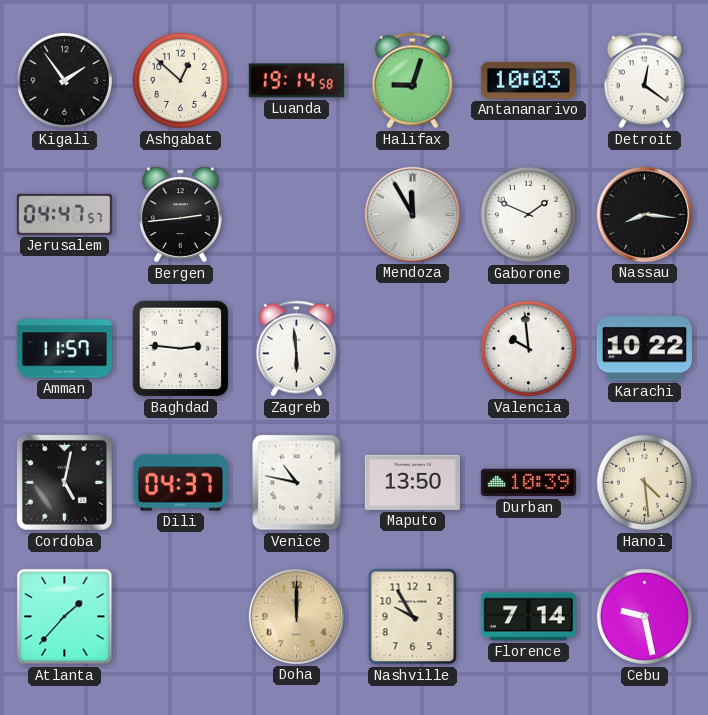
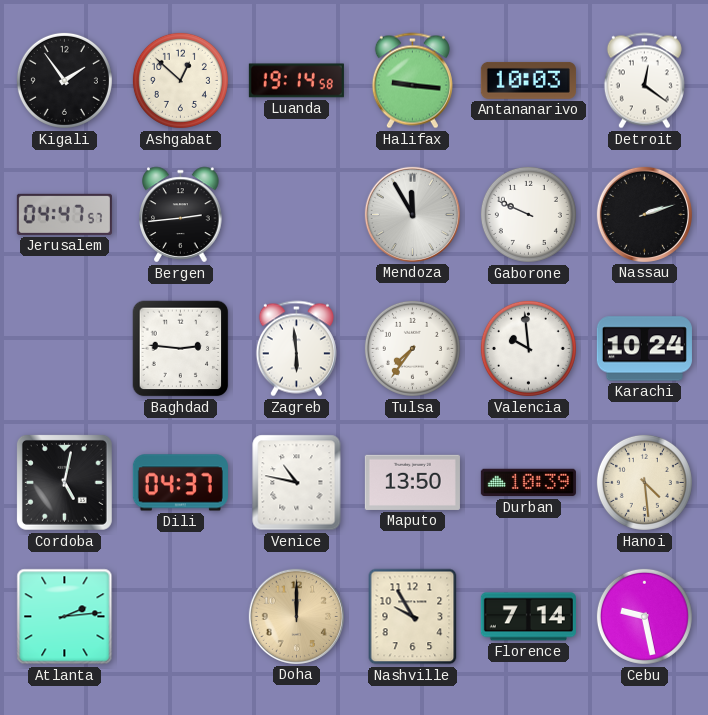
Halifax: 9:03 -> 9:16
Gaborone: 1:49 -> 9:49
Nassau: 8:16 -> 2:12
Amman: 11:57 -> none
Tulsa: none -> 7:36
Karachi: 10:22 -> 10:24
Atlanta: 1:37 -> 2:14
